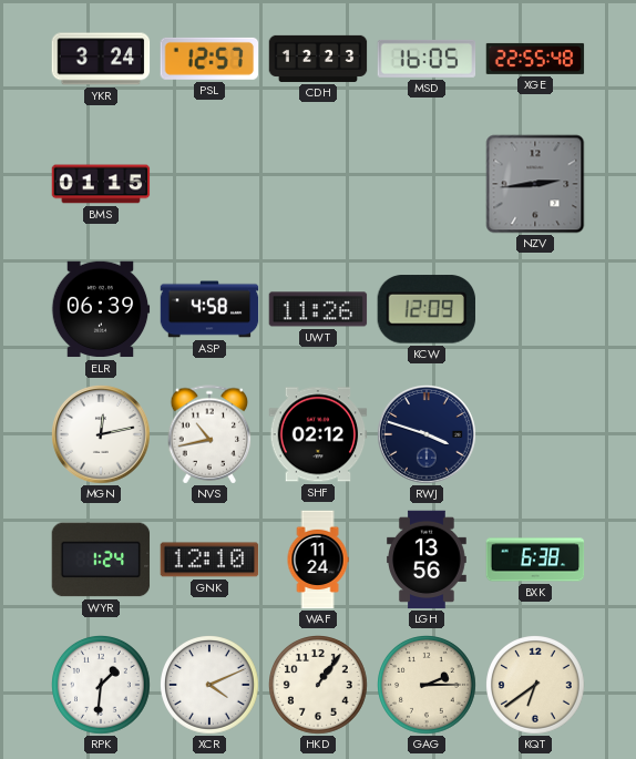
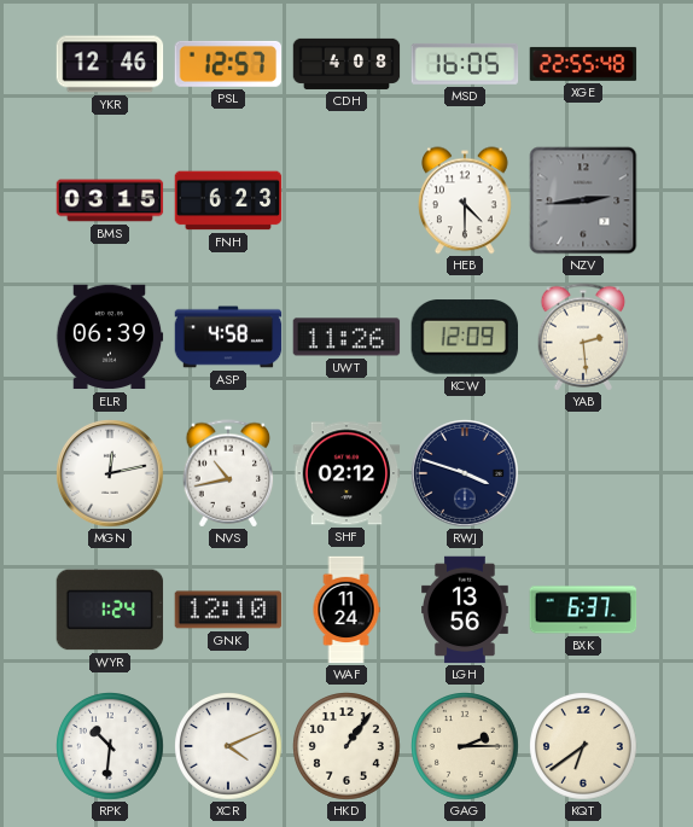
YKR: 3:24 -> 12:46
CDH: 12:23 -> 4:08
BMS: 01:15 -> 03:15
FNH: none -> 6:23
HEB: none -> 4:30
YAB: none -> 2:29
BXK: 6:38 -> 6:37
RPK: 1:31 -> 10:31
